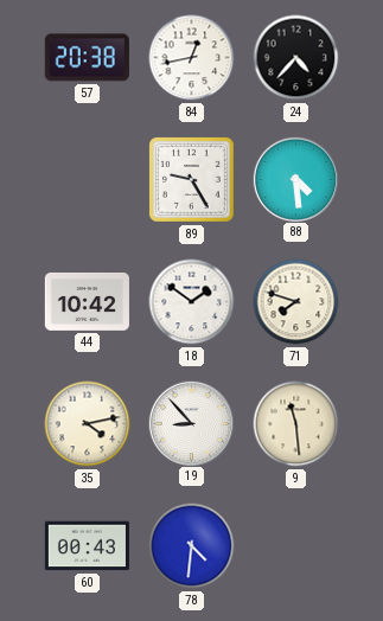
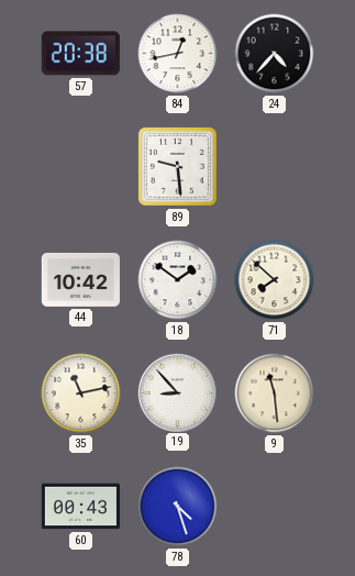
89: 9:25 -> 9:29
88: 4:29 -> none
71: 7:48 -> 7:52
35: 4:13 -> 11:13
78: 4:31 -> 4:27
